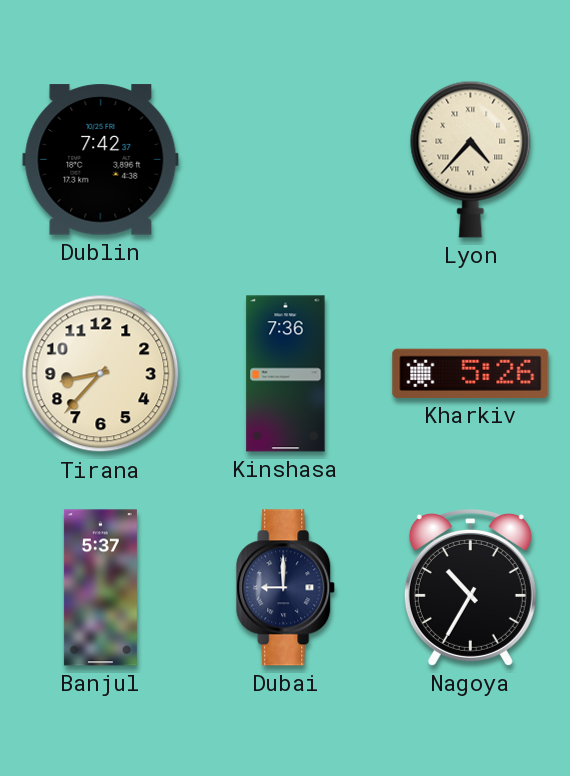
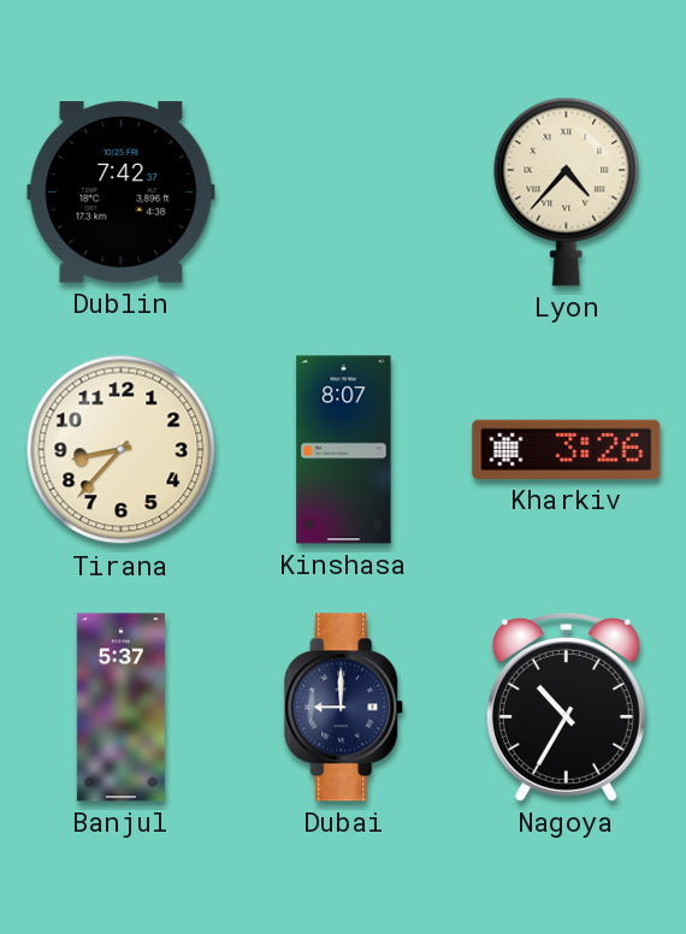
Kinshasa: 7:36 -> 8:07
Kharkiv: 5:26 -> 3:26
